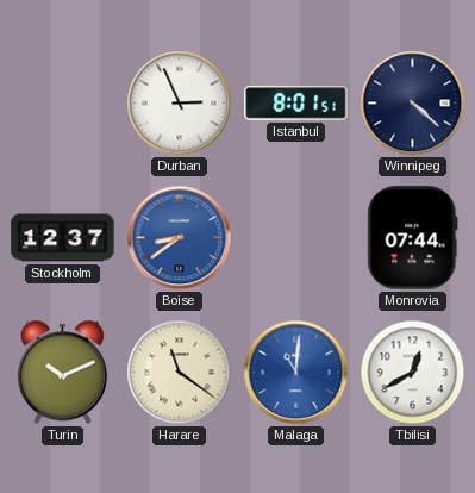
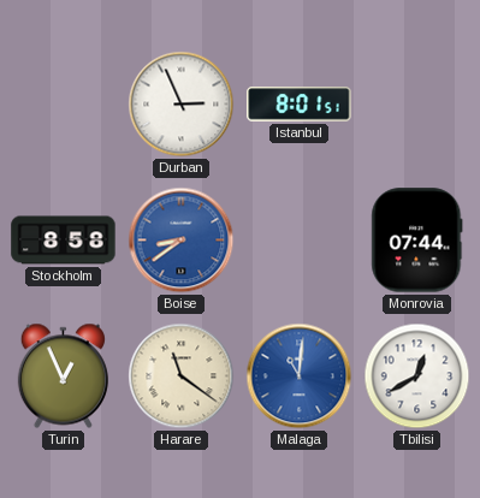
Winnipeg: 4:22 -> none
Stockholm: 12:37 -> 8:58
Turin: 10:11 -> 12:56
